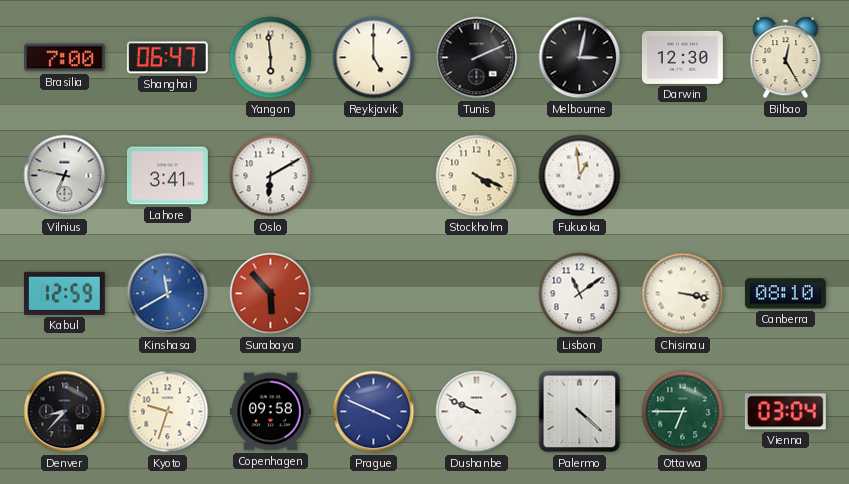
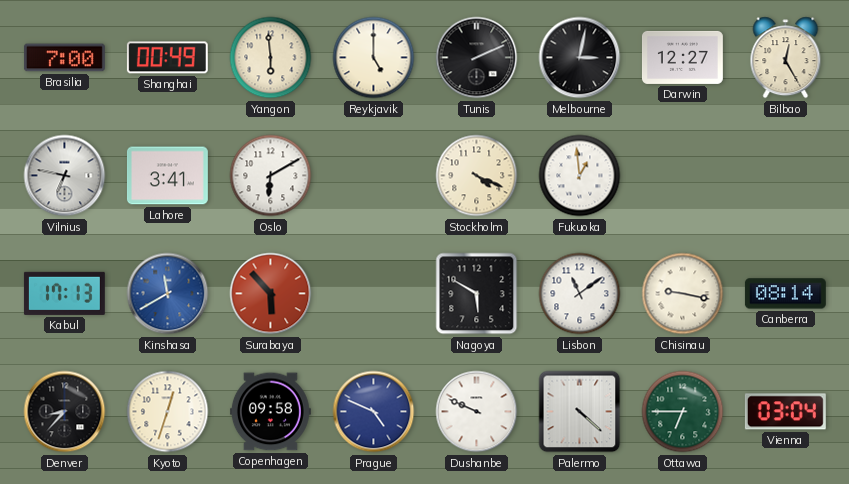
Shanghai: 06:47 -> 00:49
Darwin: 12:30 -> 12:27
Kabul: 12:59 -> 17:13
Nagoya: none -> 5:50
Chisinau: 3:17 -> 9:17
Canberra: 08:10 -> 08:14
Kyoto: 9:33 -> 12:33
Prague: 3:49 -> 4:49
